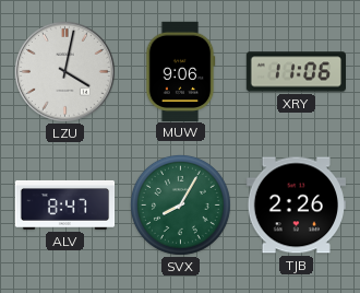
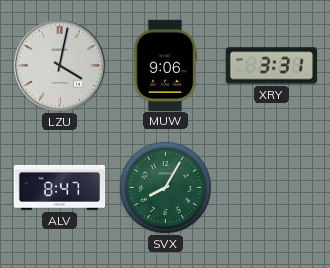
XRY: 11:06 -> 3:31
TJB: 2:26 -> none
